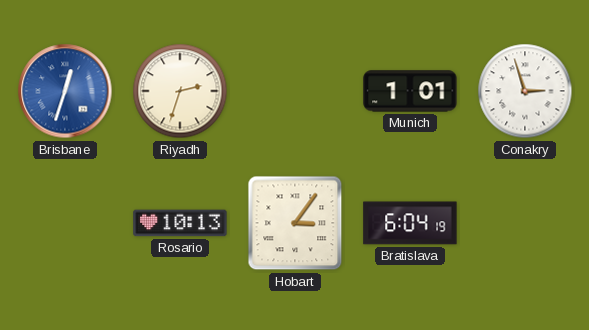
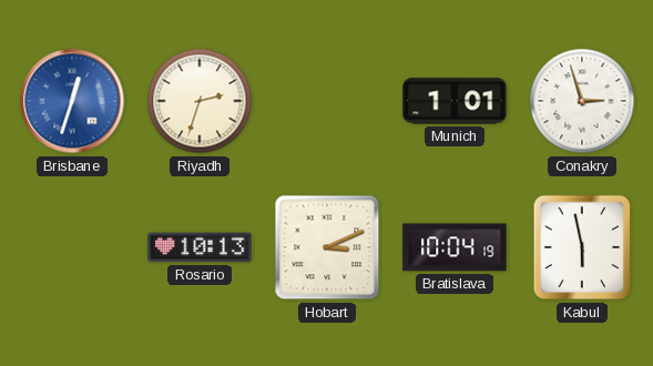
Hobart: 3:06 -> 3:11
Bratislava: 6:04 -> 10:04
Kabul: none -> 5:58
